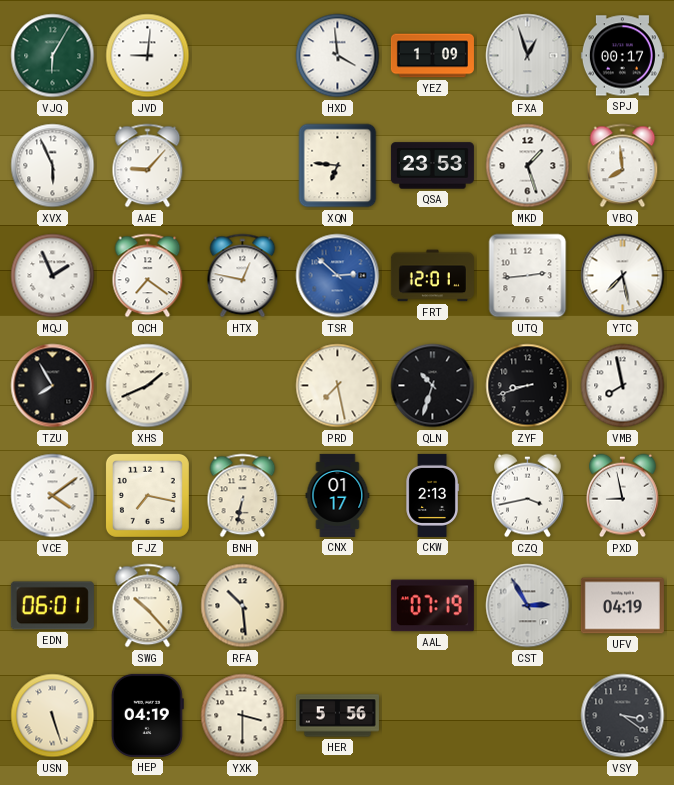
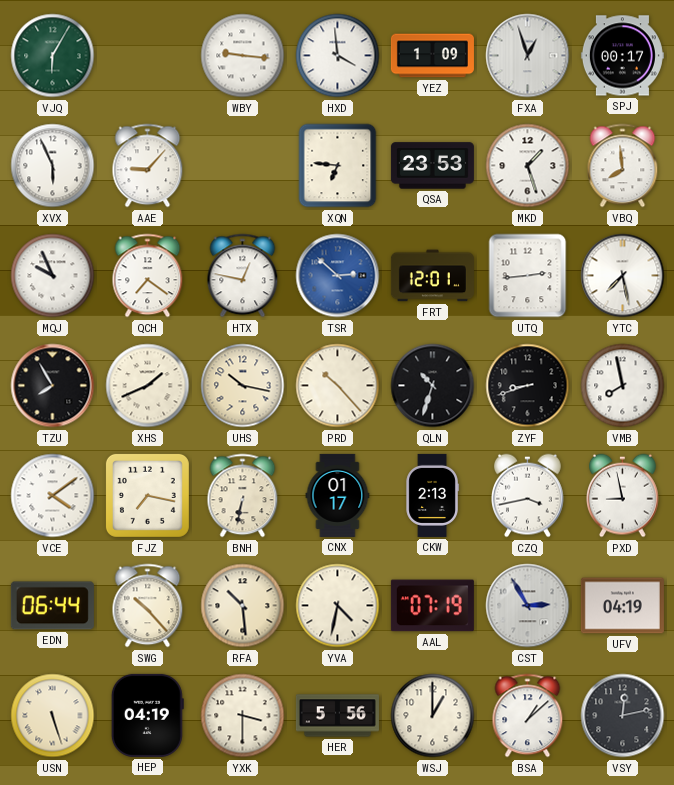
JVD: 9:01 -> none
WBY: none -> 9:16
MQJ: 1:56 -> 9:56
UHS: none -> 10:17
PRD: 7:28 -> 10:23
EDN: 06:01 -> 06:44
YVA: none -> 4:32
WSJ: none -> 1:00
BSA: none -> 1:08
VSY: 3:21 -> 12:13
